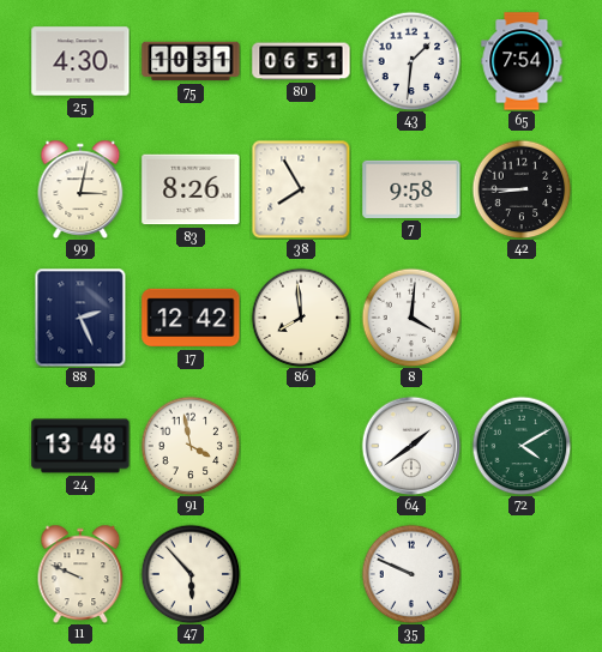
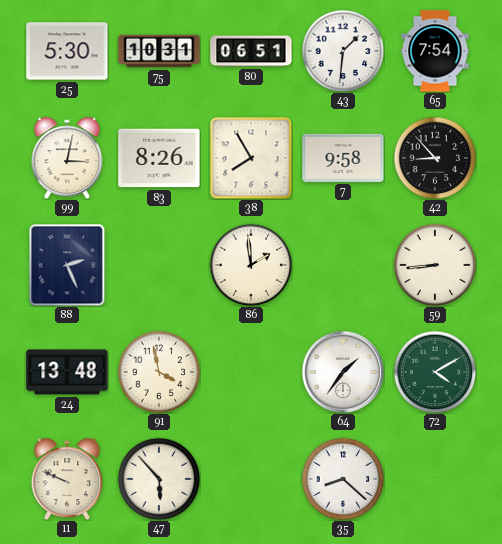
25: 4:30 -> 5:30
42: 8:45 -> 8:53
17: 12:42 -> none
86: 7:59 -> 1:59
8: 4:01 -> none
59: none -> 8:44
64: 1:39 -> 1:36
35: 9:49 -> 8:22
